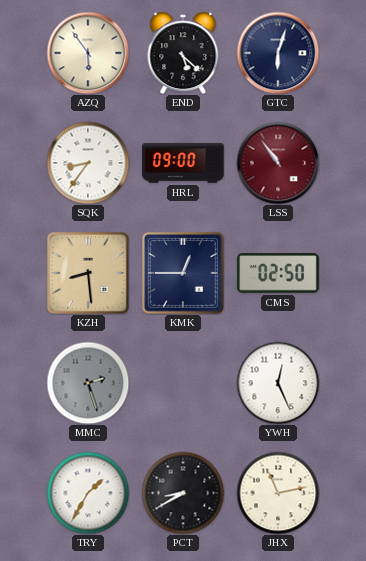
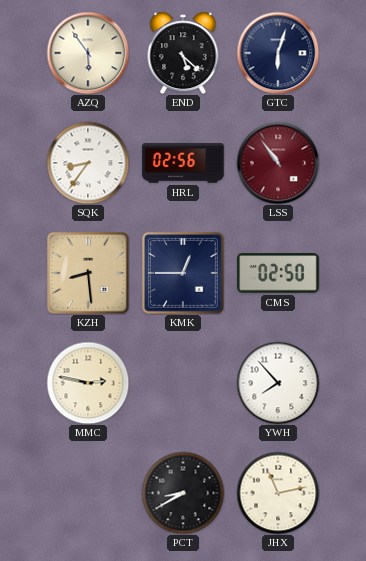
HRL: 09:00 -> 02:56
MMC: 2:27 -> 2:47
MMC dial: grey -> cream
YWH: 12:26 -> 7:53
TRY: 1:35 -> none
